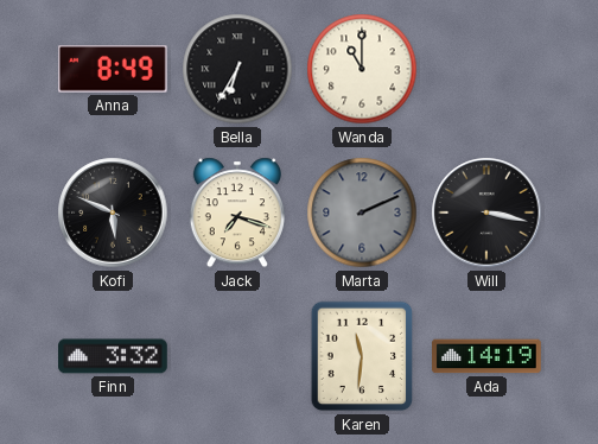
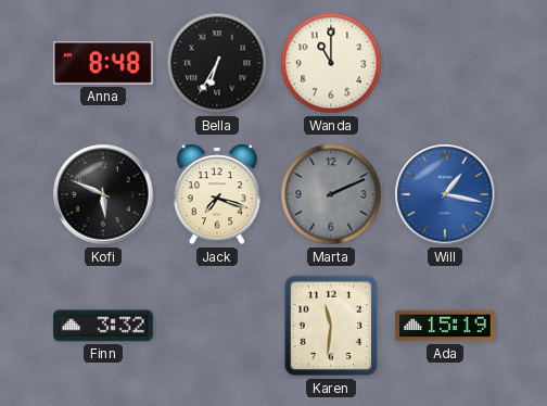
Anna: 8:49 -> 8:48
Will: 3:17 -> 1:17
Will dial: black -> blue
Ada: 14:19 -> 15:19
